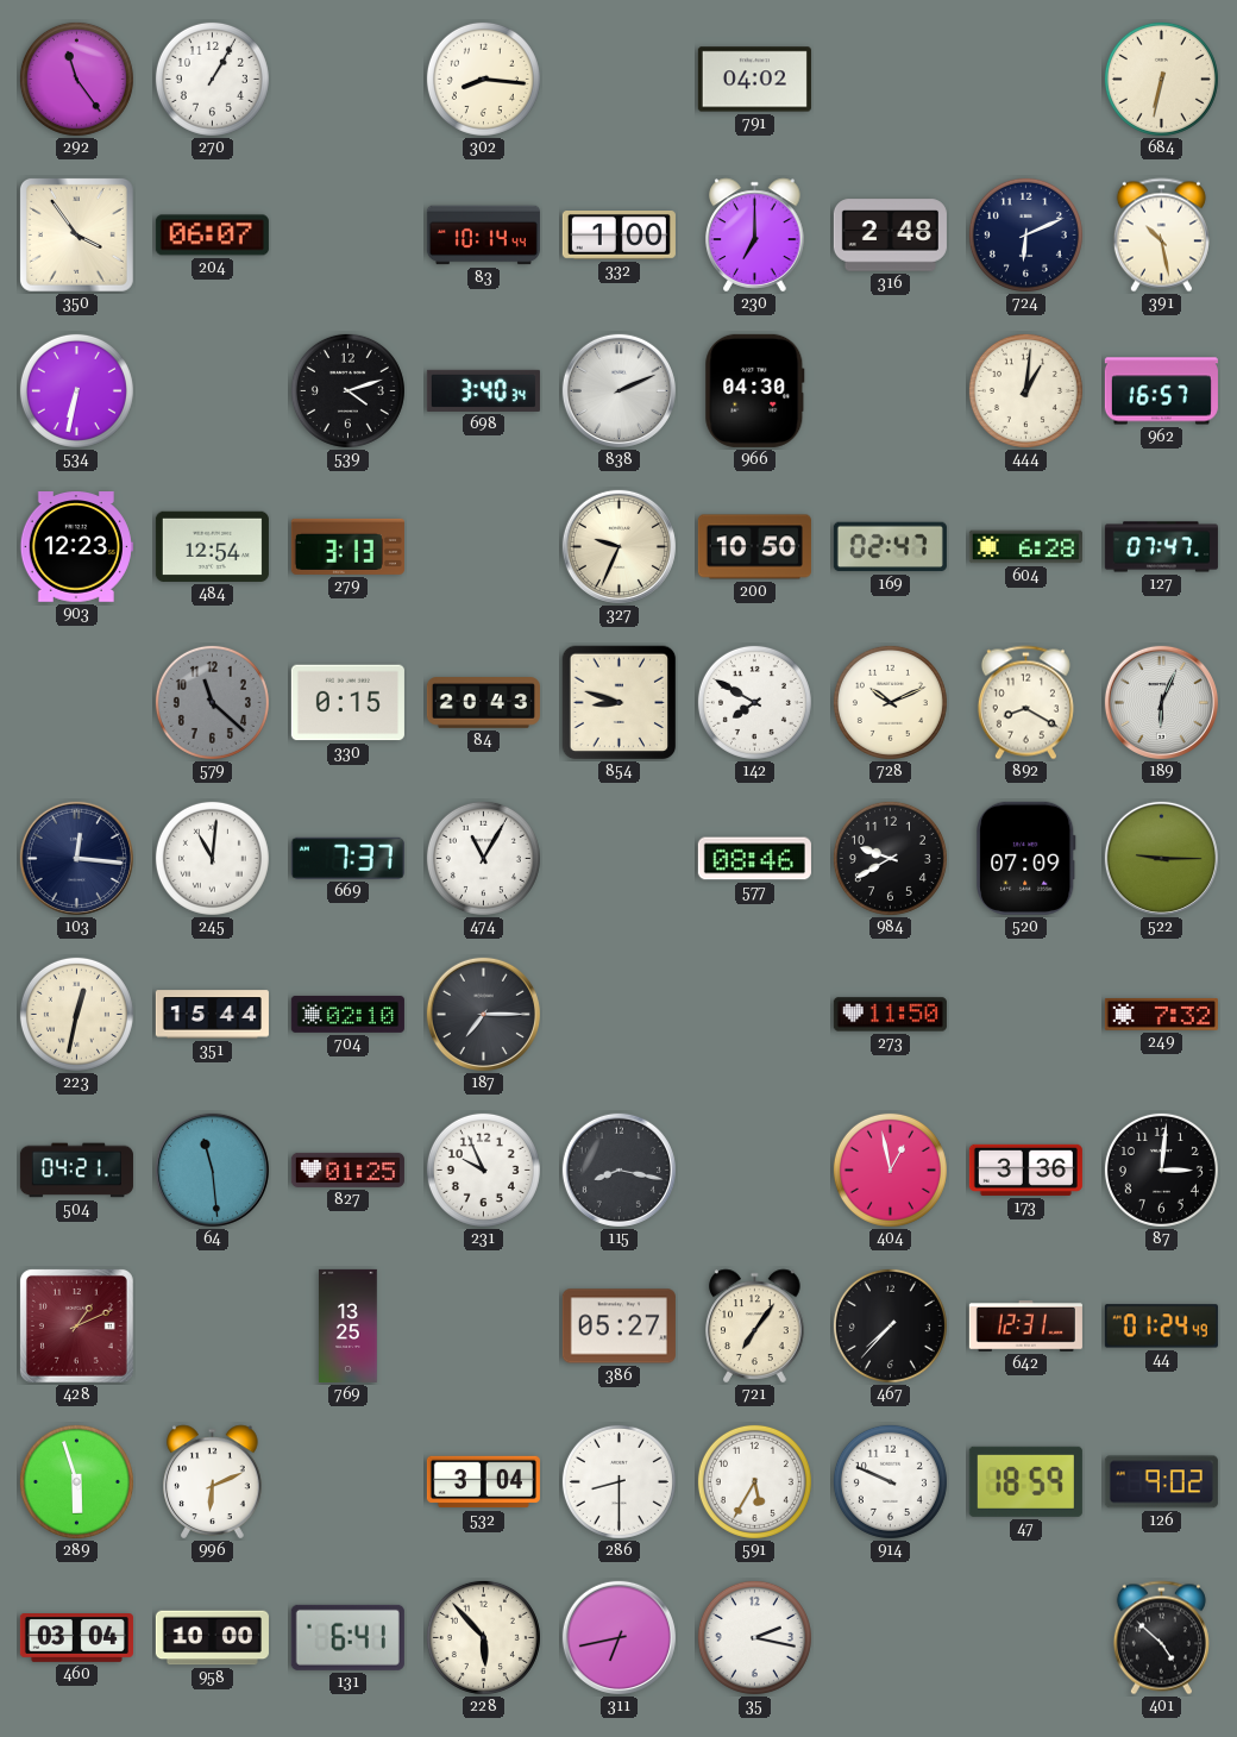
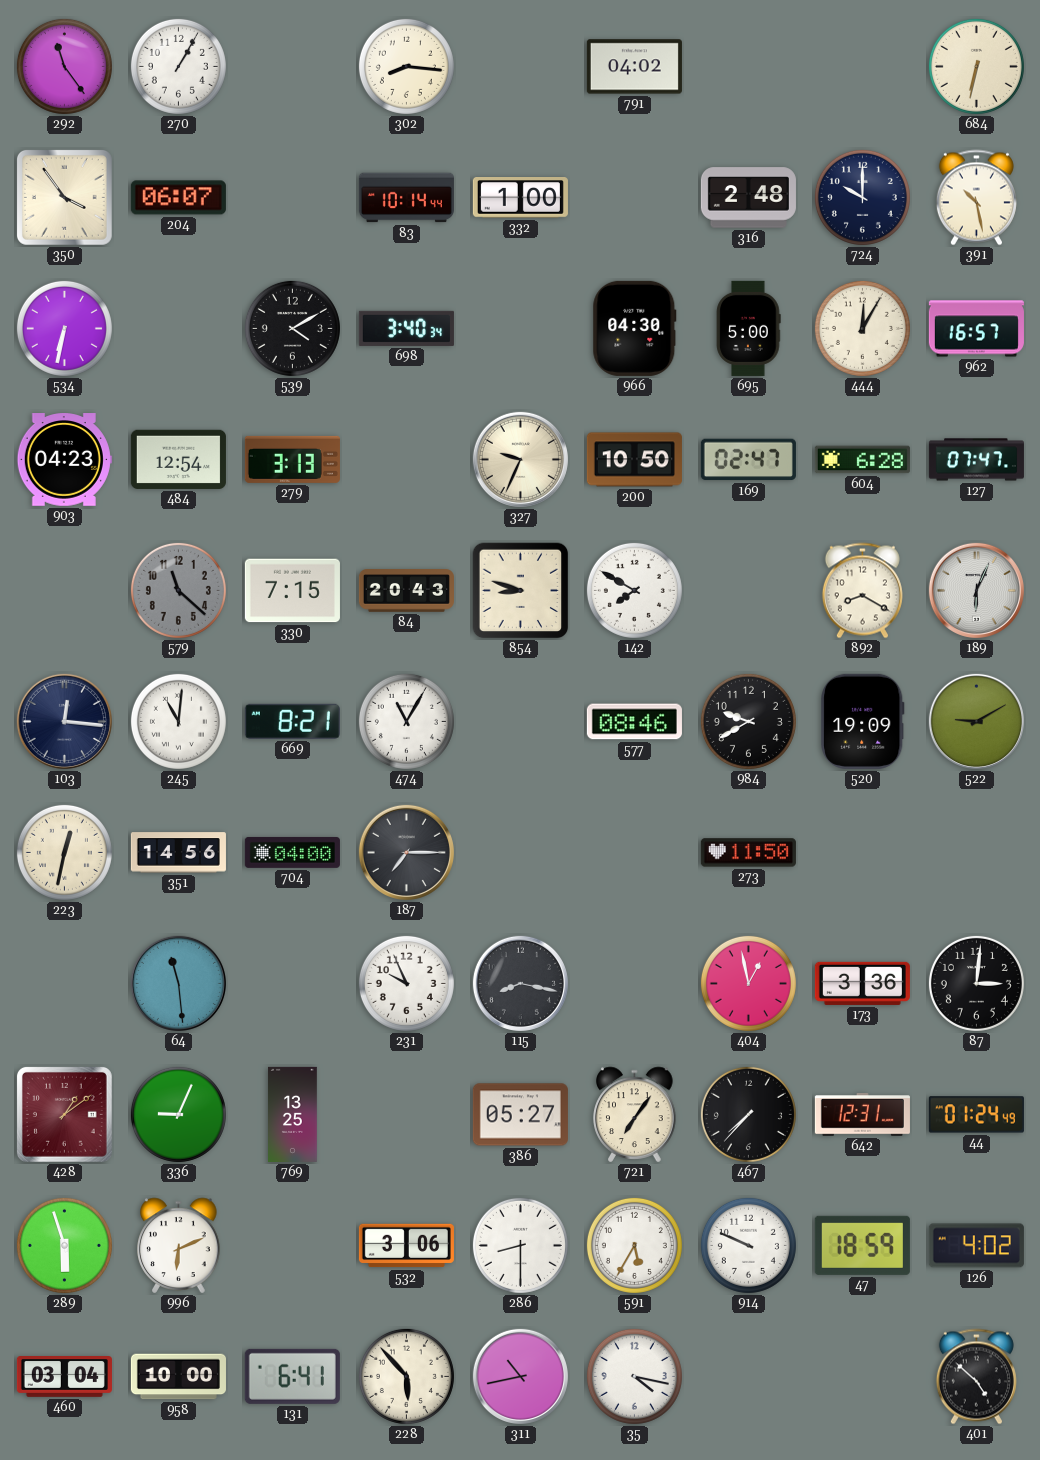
230: 7:00 -> none
724: 6:11 -> 10:00
539: 4:12 -> 4:10
838: 2:11 -> none
695: none -> 5:00
444: 1:01 -> 12:05
903: 12:23 -> 04:23
330: 0:15 -> 7:15
728: 10:11 -> none
669: 7:37 -> 8:21
520: 07:09 -> 19:09
522: 9:15 -> 9:10
351: 15:44 -> 14:56
704: 02:10 -> 04:00
249: 7:32 -> none
504: 04:21 -> none
827: 01:25 -> none
428: 1:11 -> 1:09
336: none -> 9:04
532: 3:04 -> 3:06
126: 9:02 -> 4:02
311: 6:43 -> 10:43
35: 2:17 -> 4:17
